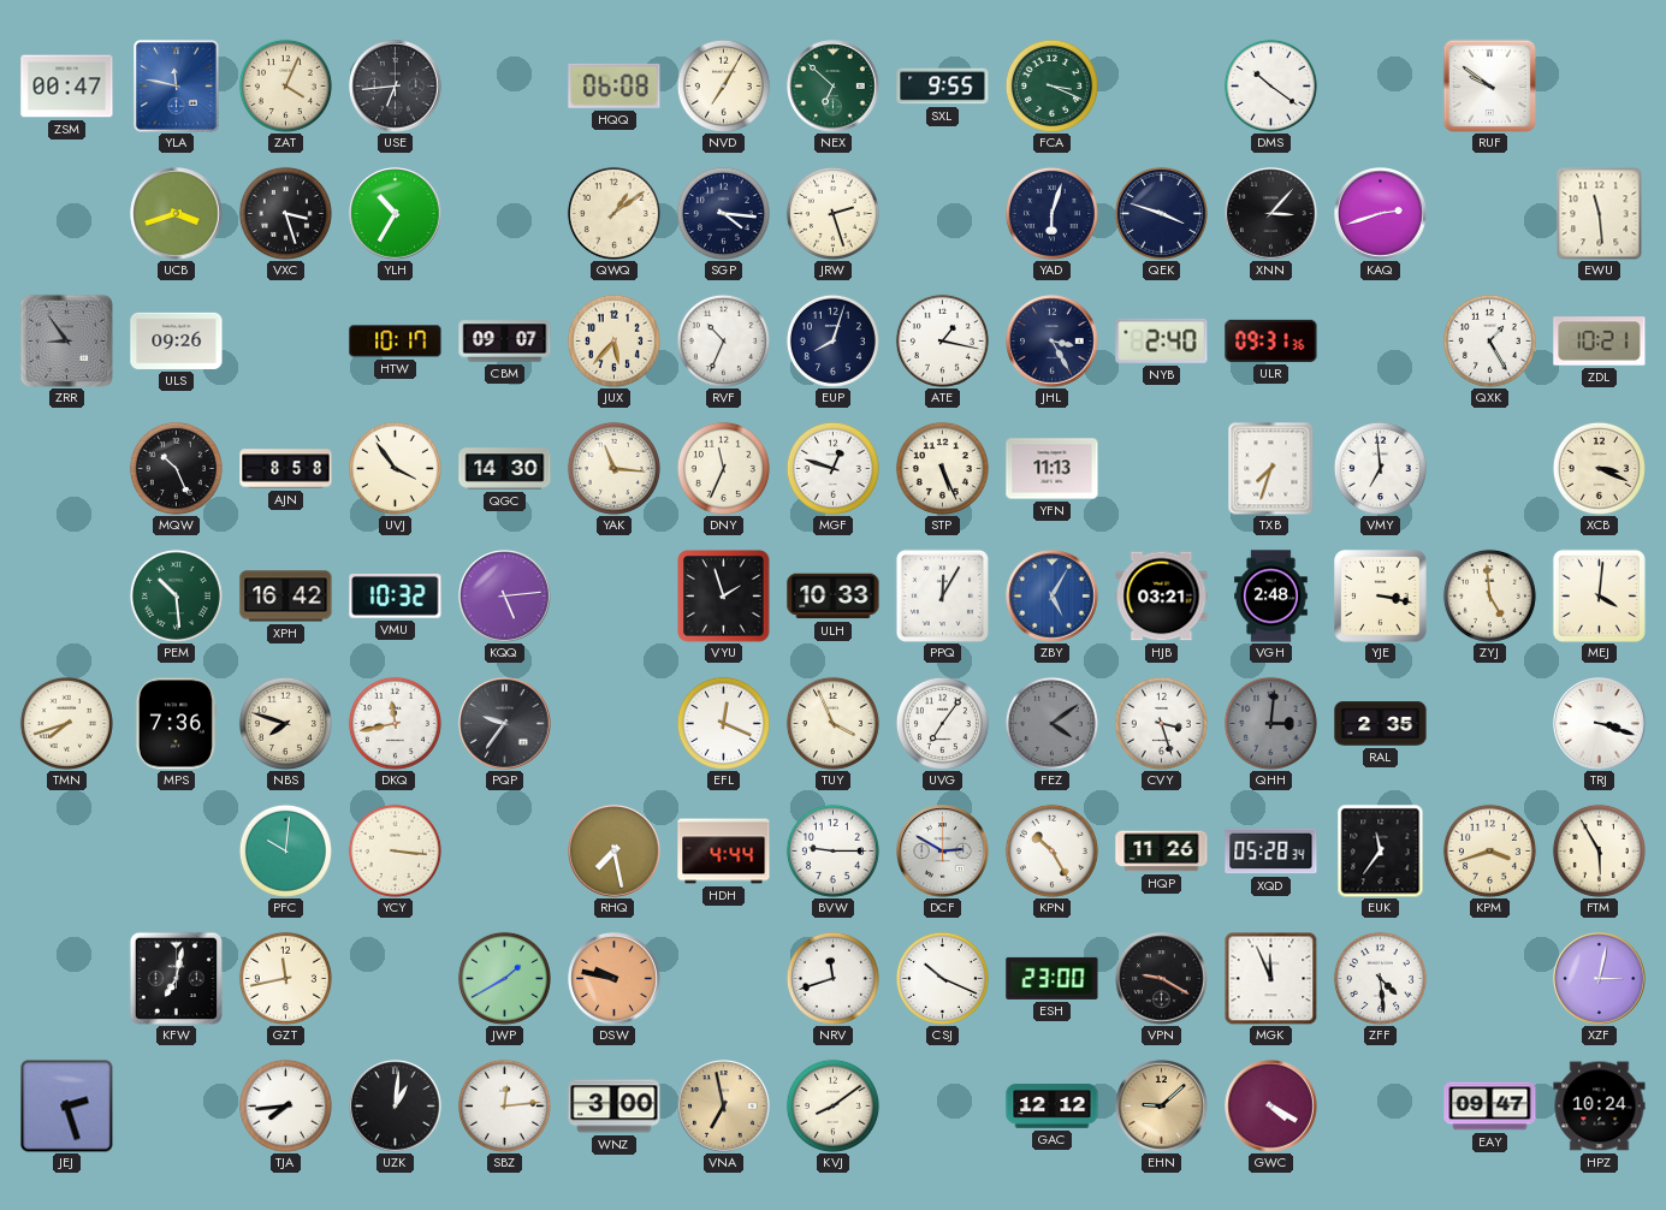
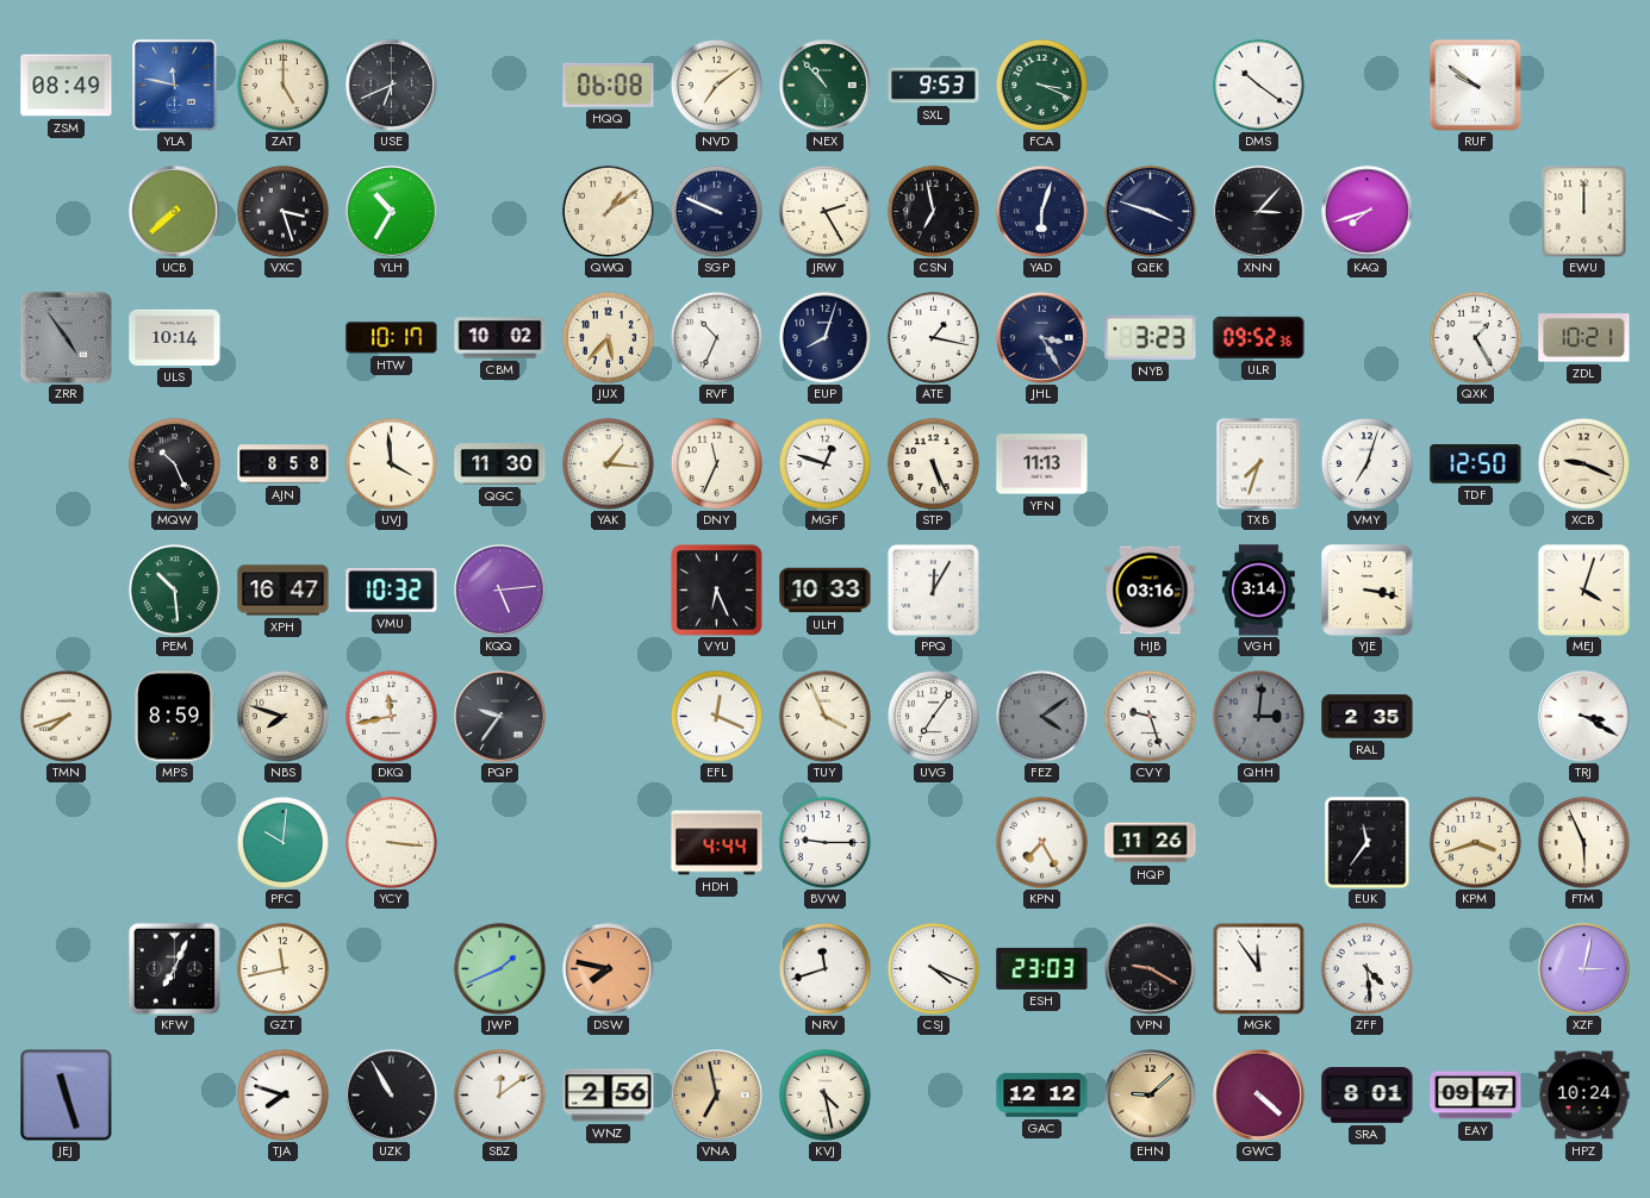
ZSM: 00:47 -> 08:49
ZAT: 4:04 -> 5:00
USE: 6:44 -> 6:41
NVD: 7:05 -> 7:09
NEX: 6:52 -> 10:53
SXL: 9:55 -> 9:53
UCB: 3:42 -> 7:38
SGP: 4:16 -> 9:49
JRW: 2:27 -> 2:25
CSN: none -> 6:58
KAQ: 2:42 -> 7:42
EWU: 11:29 -> 12:00
ZRR: 8:54 -> 4:54
ULS: 09:26 -> 10:14
CBM: 09:07 -> 10:02
NYB: 2:40 -> 3:23
ULR: 09:31 -> 09:52
UVJ: 3:54 -> 3:59
QGC: 14:30 -> 11:30
YAK: 11:16 -> 1:16
VMY: 6:59 -> 7:03
TDF: none -> 12:50
XCB: 3:19 -> 9:19
XPH: 16:42 -> 16:47
VYU: 1:57 -> 6:26
ZBY: 5:05 -> none
HJB: 03:21 -> 03:16
VGH: 2:48 -> 3:14
ZYJ: 4:59 -> none
MEJ: 4:01 -> 4:03
MPS: 7:36 -> 8:59
CVY: 3:27 -> 9:27
TRJ: 3:18 -> 3:20
RHQ: 7:28 -> none
DCF: 2:50 -> none
KPN: 10:25 -> 7:25
XQD: 05:28 -> none
FTM: 5:55 -> 5:56
KFW: 7:02 -> 7:04
JWP: 1:40 -> 1:41
DSW: 9:47 -> 7:47
CSJ: 10:19 -> 4:19
ESH: 23:00 -> 23:03
MGK: 11:56 -> 11:54
JEJ: 2:27 -> 11:27
TJA: 7:44 -> 7:48
UZK: 1:01 -> 10:55
SBZ: 12:14 -> 12:09
WNZ: 3:00 -> 2:56
KVJ: 8:09 -> 4:28
GWC: 4:20 -> 4:22
SRA: none -> 8:01
